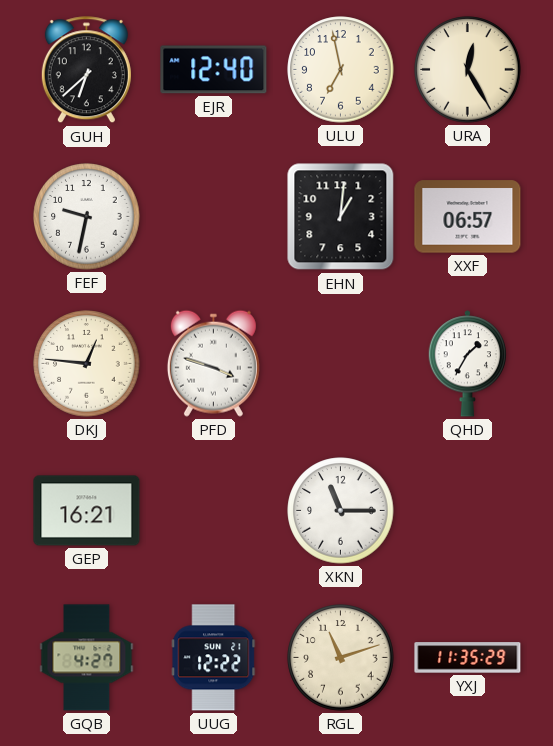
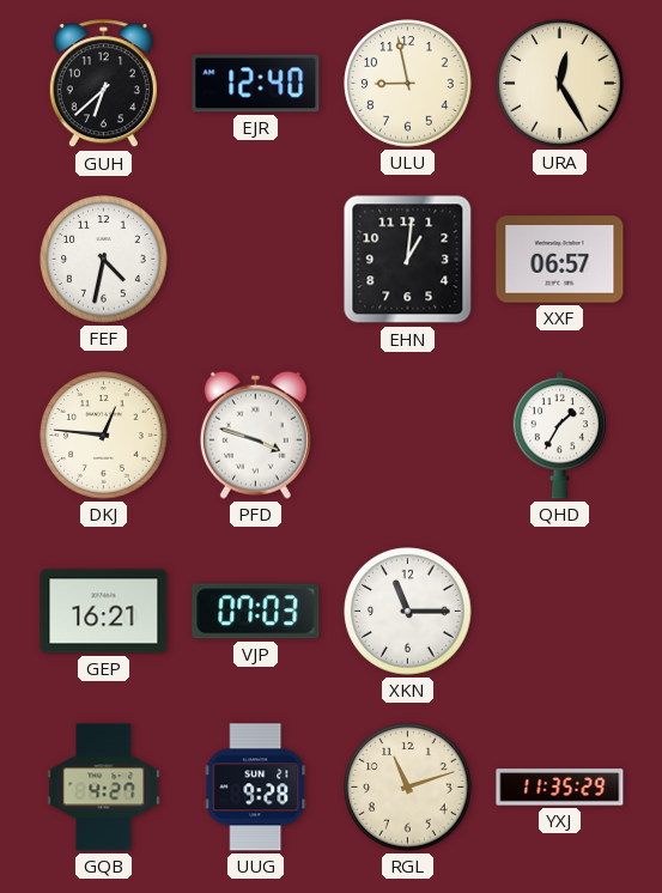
ULU: 6:58 -> 8:58
FEF: 9:32 -> 4:32
VJP: none -> 07:03
UUG: 12:22 -> 9:28
